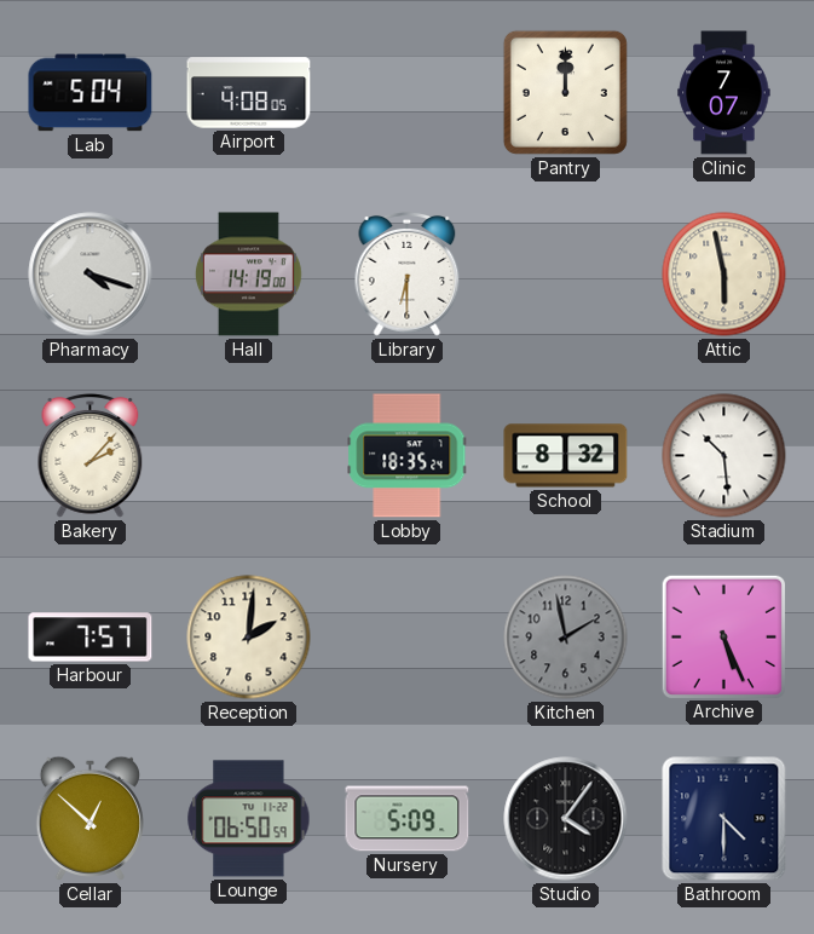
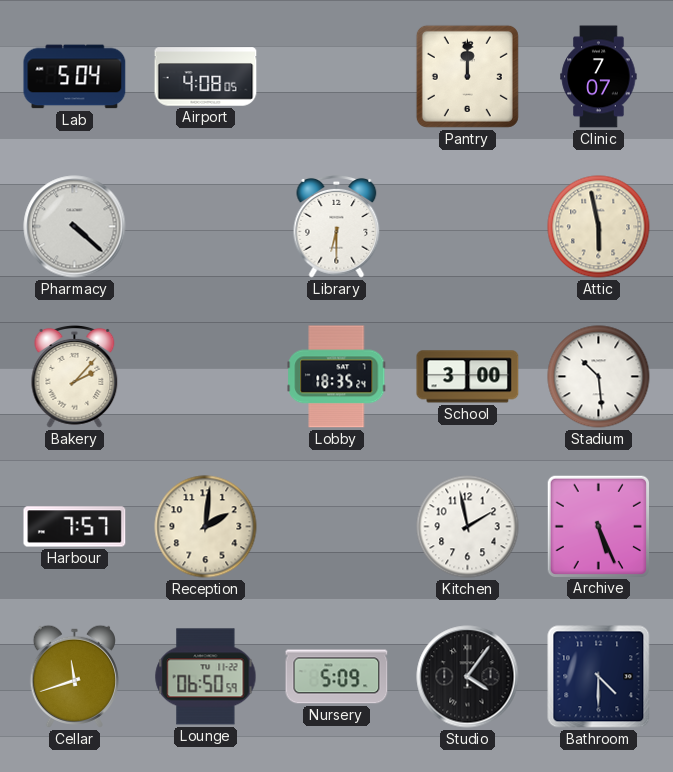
Pharmacy: 4:18 -> 4:22
Hall: 14:19 -> none
School: 8:32 -> 3:00
Kitchen dial: grey -> white
Cellar: 12:52 -> 11:42
